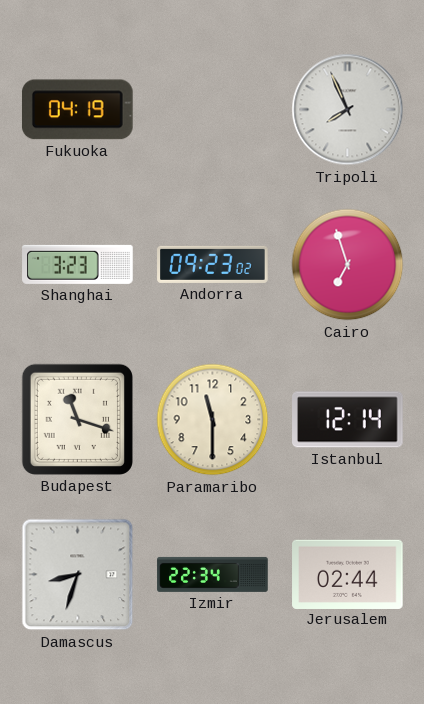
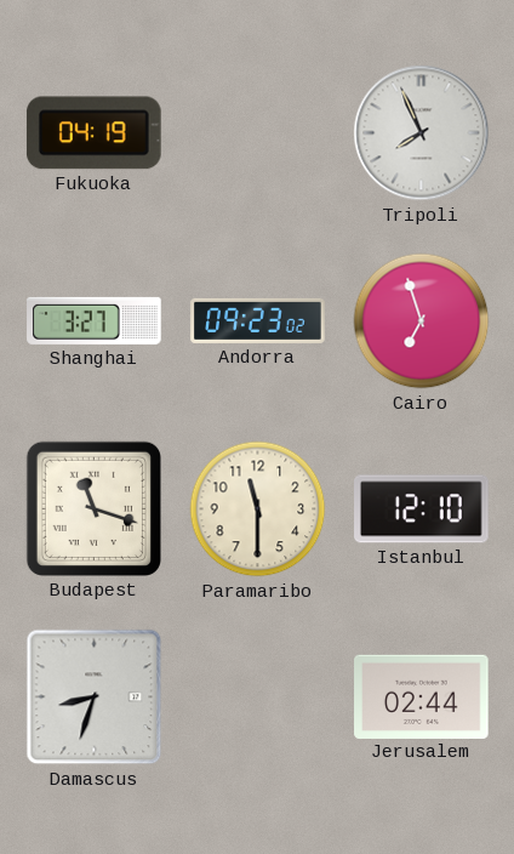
Shanghai: 3:23 -> 3:27
Istanbul: 12:14 -> 12:10
Izmir: 22:34 -> none
